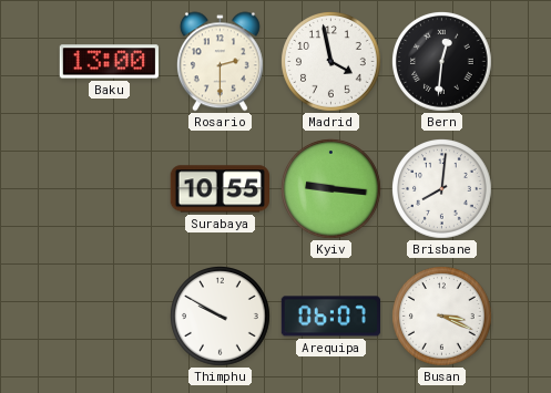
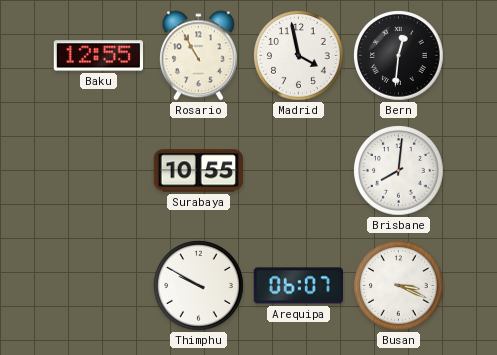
Baku: 13:00 -> 12:55
Rosario: 2:30 -> 10:55
Kyiv: 9:16 -> none
